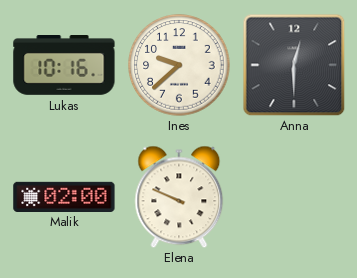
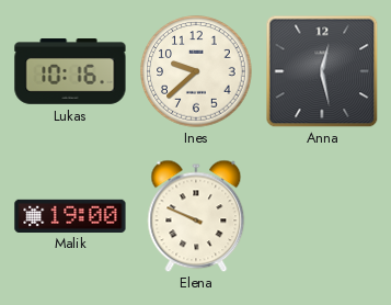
Anna: 12:30 -> 12:28
Malik: 02:00 -> 19:00
